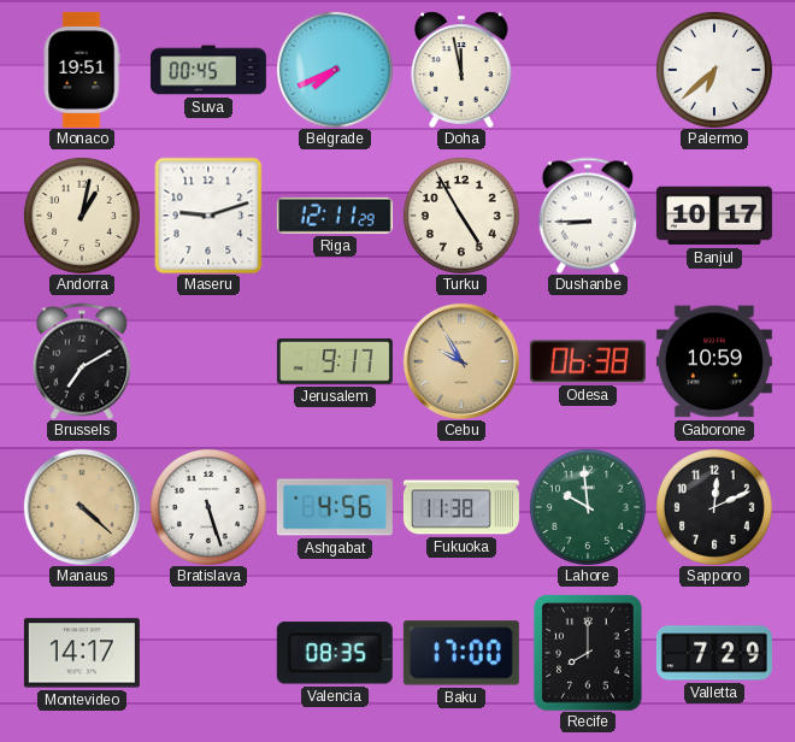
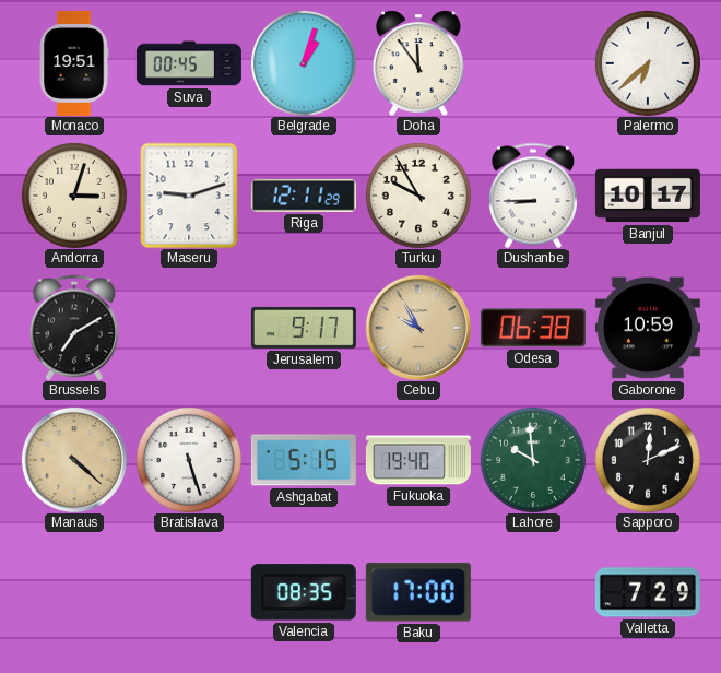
Belgrade: 7:41 -> 1:03
Doha: 11:58 -> 11:54
Andorra: 1:02 -> 3:03
Turku: 4:55 -> 9:55
Ashgabat: 4:56 -> 5:15
Fukuoka: 11:38 -> 19:40
Montevideo: 14:17 -> none
Recife: 8:00 -> none
